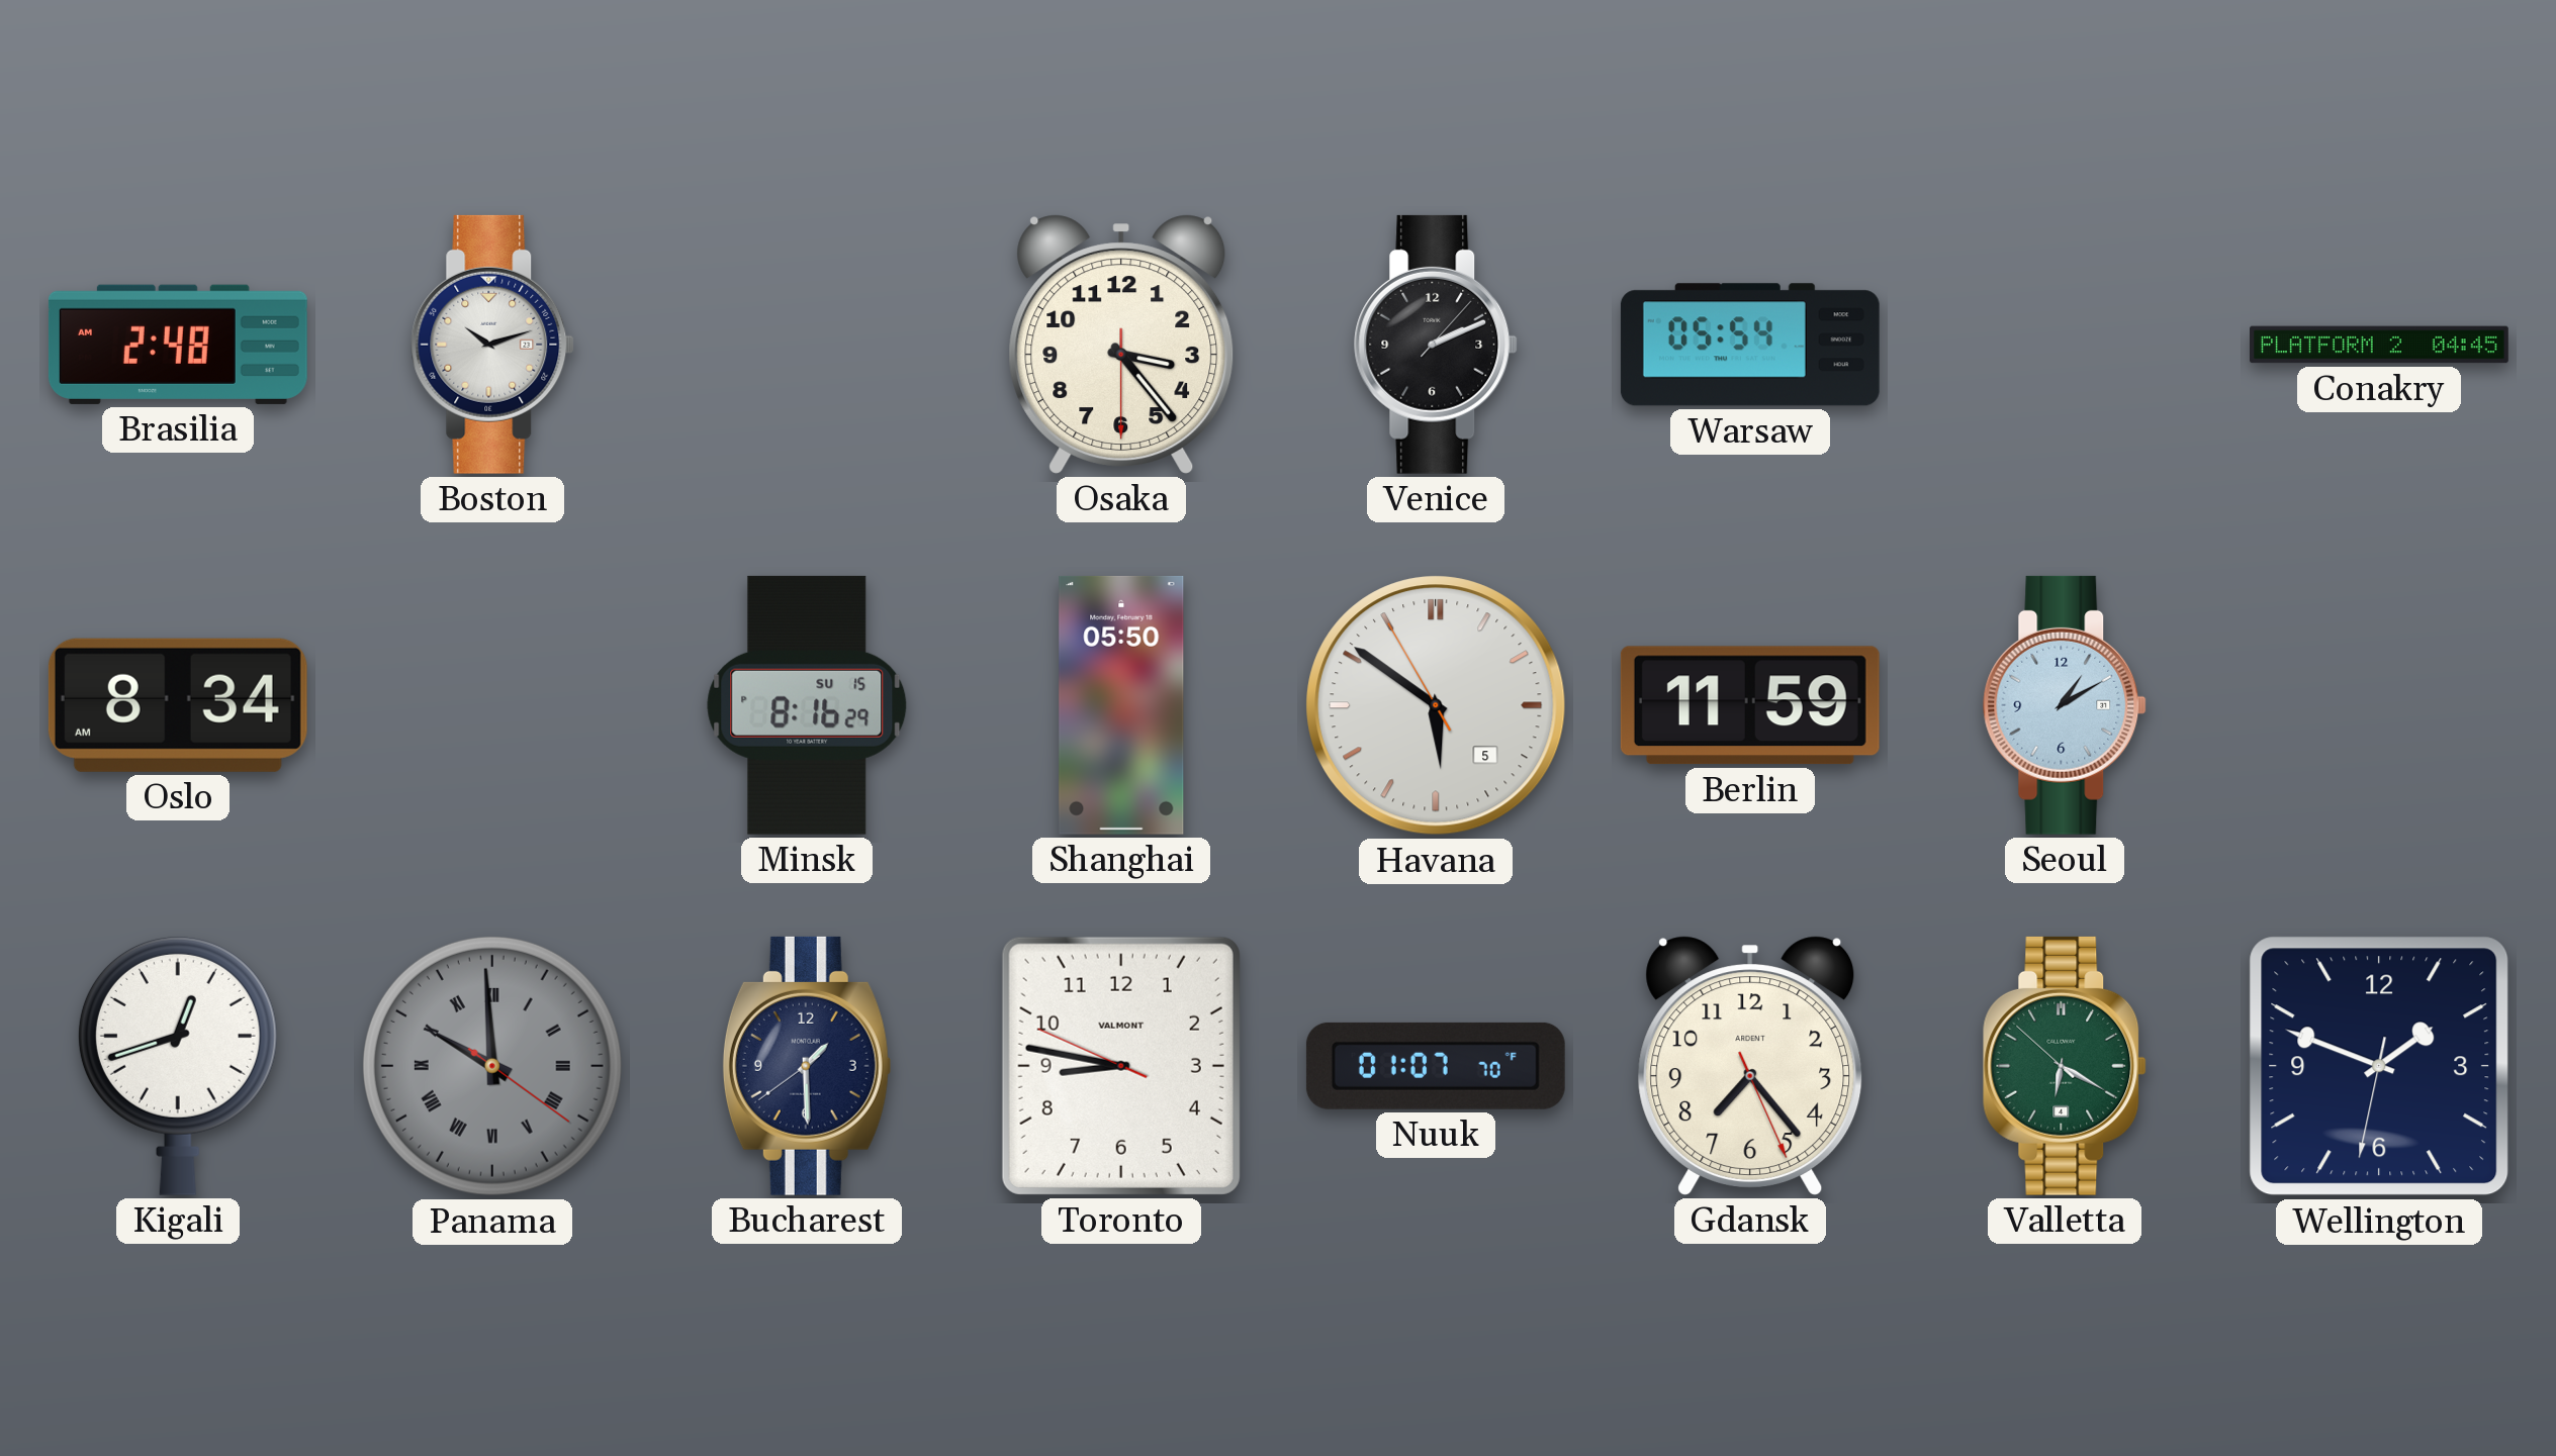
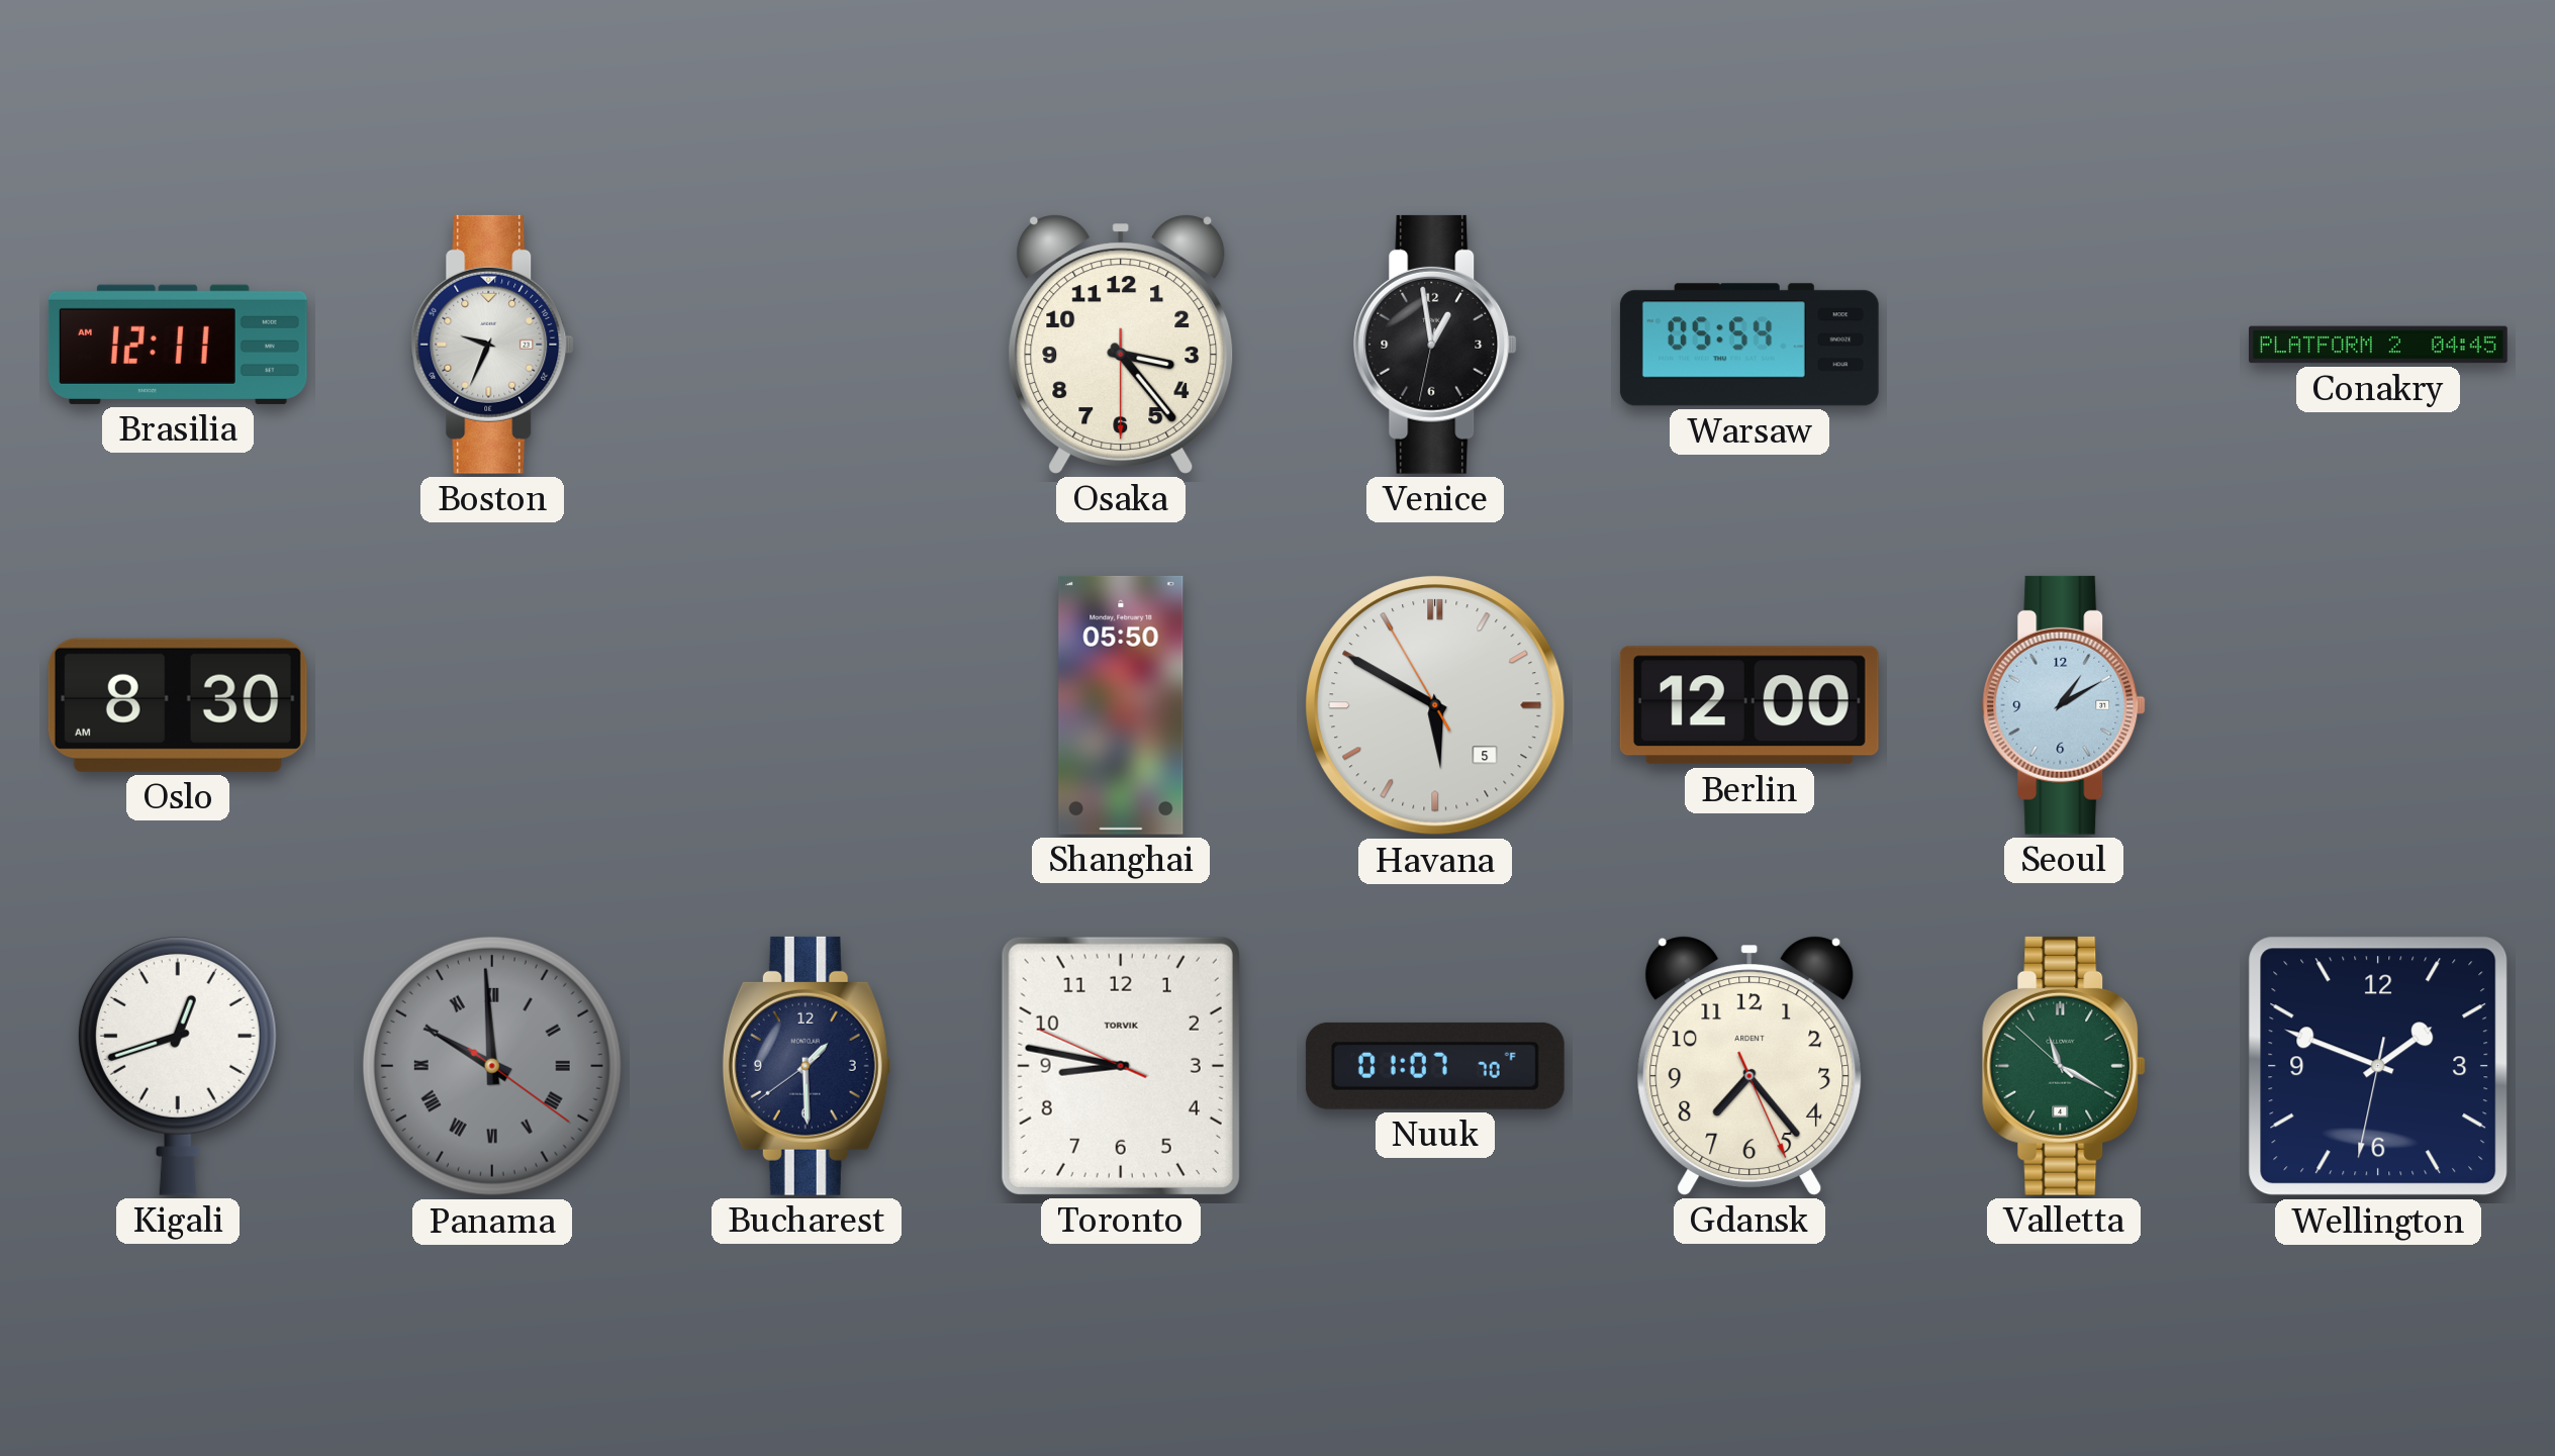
Brasilia: 2:48 -> 12:11
Boston: 10:12 -> 9:34
Venice: 2:11 -> 12:58
Oslo: 8:34 -> 8:30
Minsk: 8:16 -> none
Havana: 5:50 -> 5:49
Berlin: 11:59 -> 12:00
Toronto brand: VALMONT -> TORVIK
Valletta: 6:19 -> 11:19
